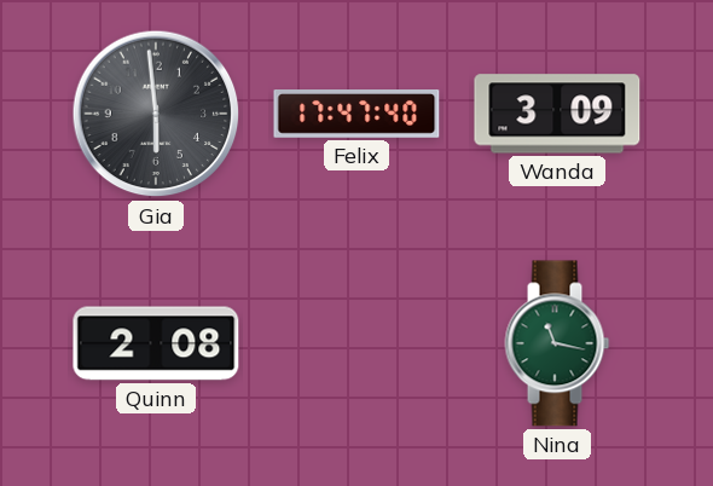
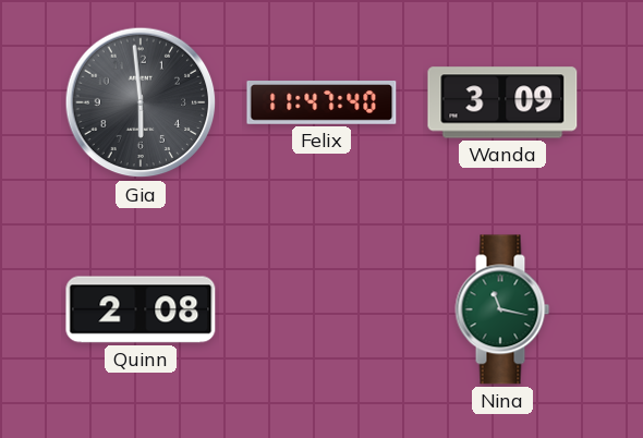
Felix: 17:47 -> 11:47
